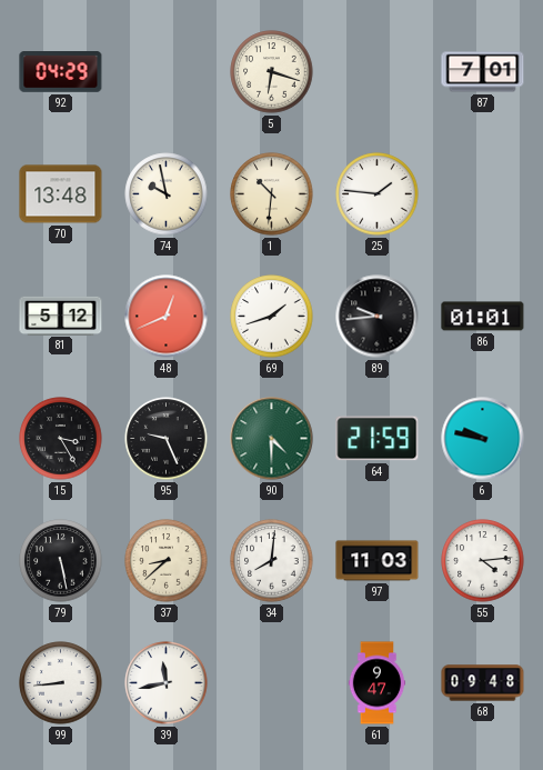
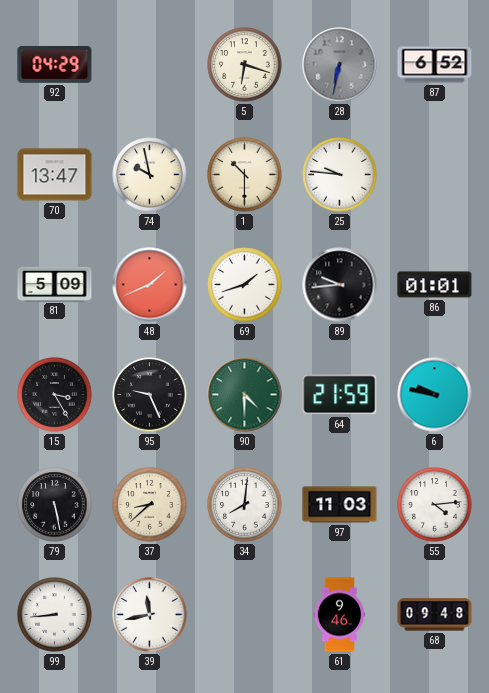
28: none -> 6:32
87: 7:01 -> 6:52
70: 13:48 -> 13:47
1: 10:31 -> 10:30
25: 1:46 -> 9:46
81: 5:12 -> 5:09
48: 12:41 -> 1:41
61: 9:47 -> 9:46
